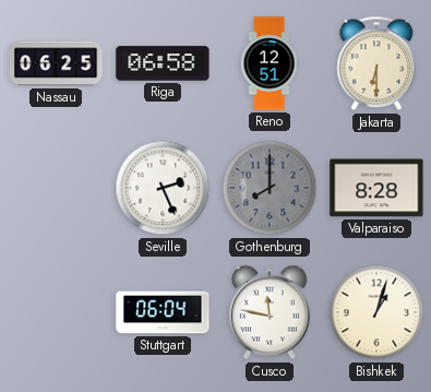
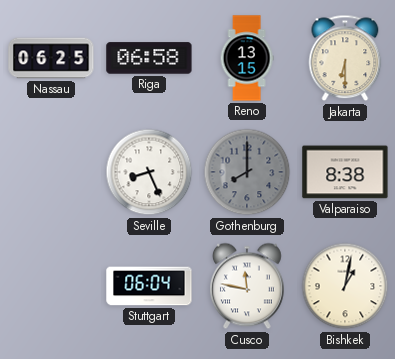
Reno: 12:51 -> 13:15
Seville: 2:26 -> 8:26
Valparaiso: 8:28 -> 8:38
Bishkek: 1:03 -> 1:02
